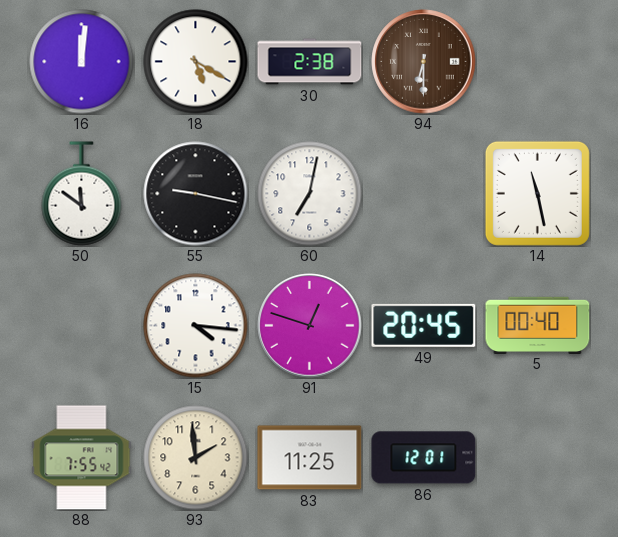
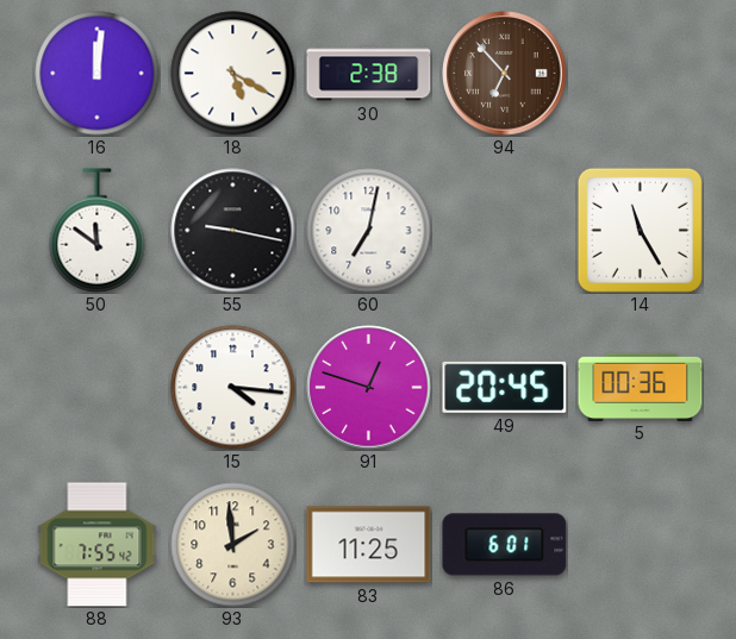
94: 6:30 -> 6:53
14: 11:28 -> 11:25
5: 00:40 -> 00:36
86: 12:01 -> 6:01
